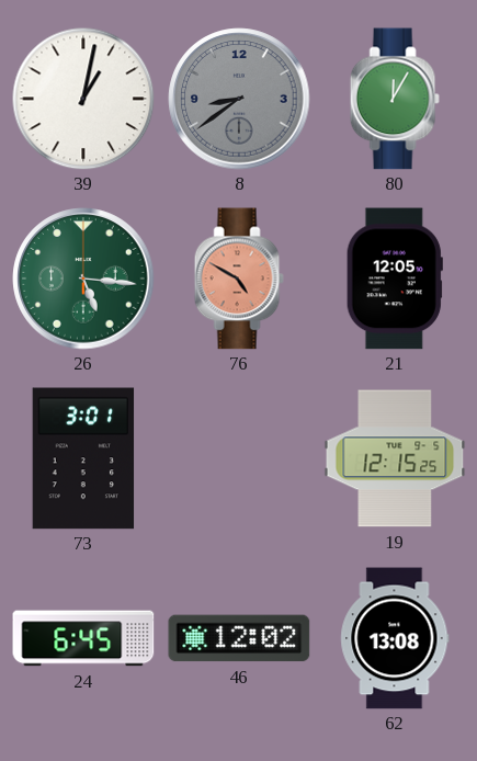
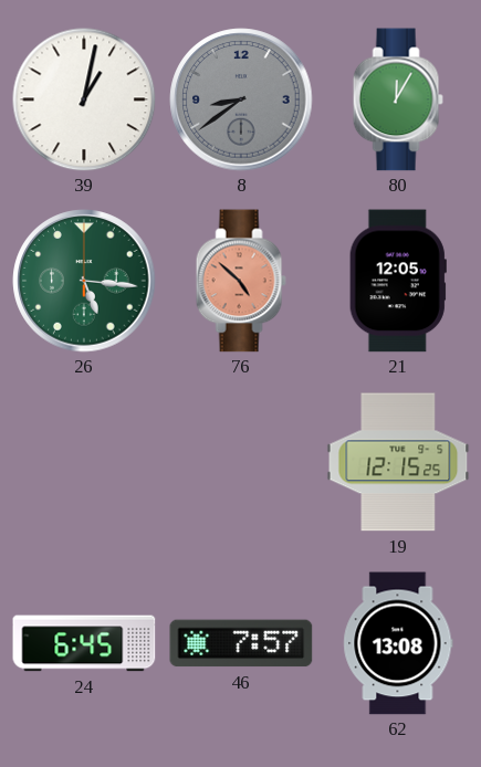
76: 4:50 -> 4:52
73: 3:01 -> none
46: 12:02 -> 7:57
